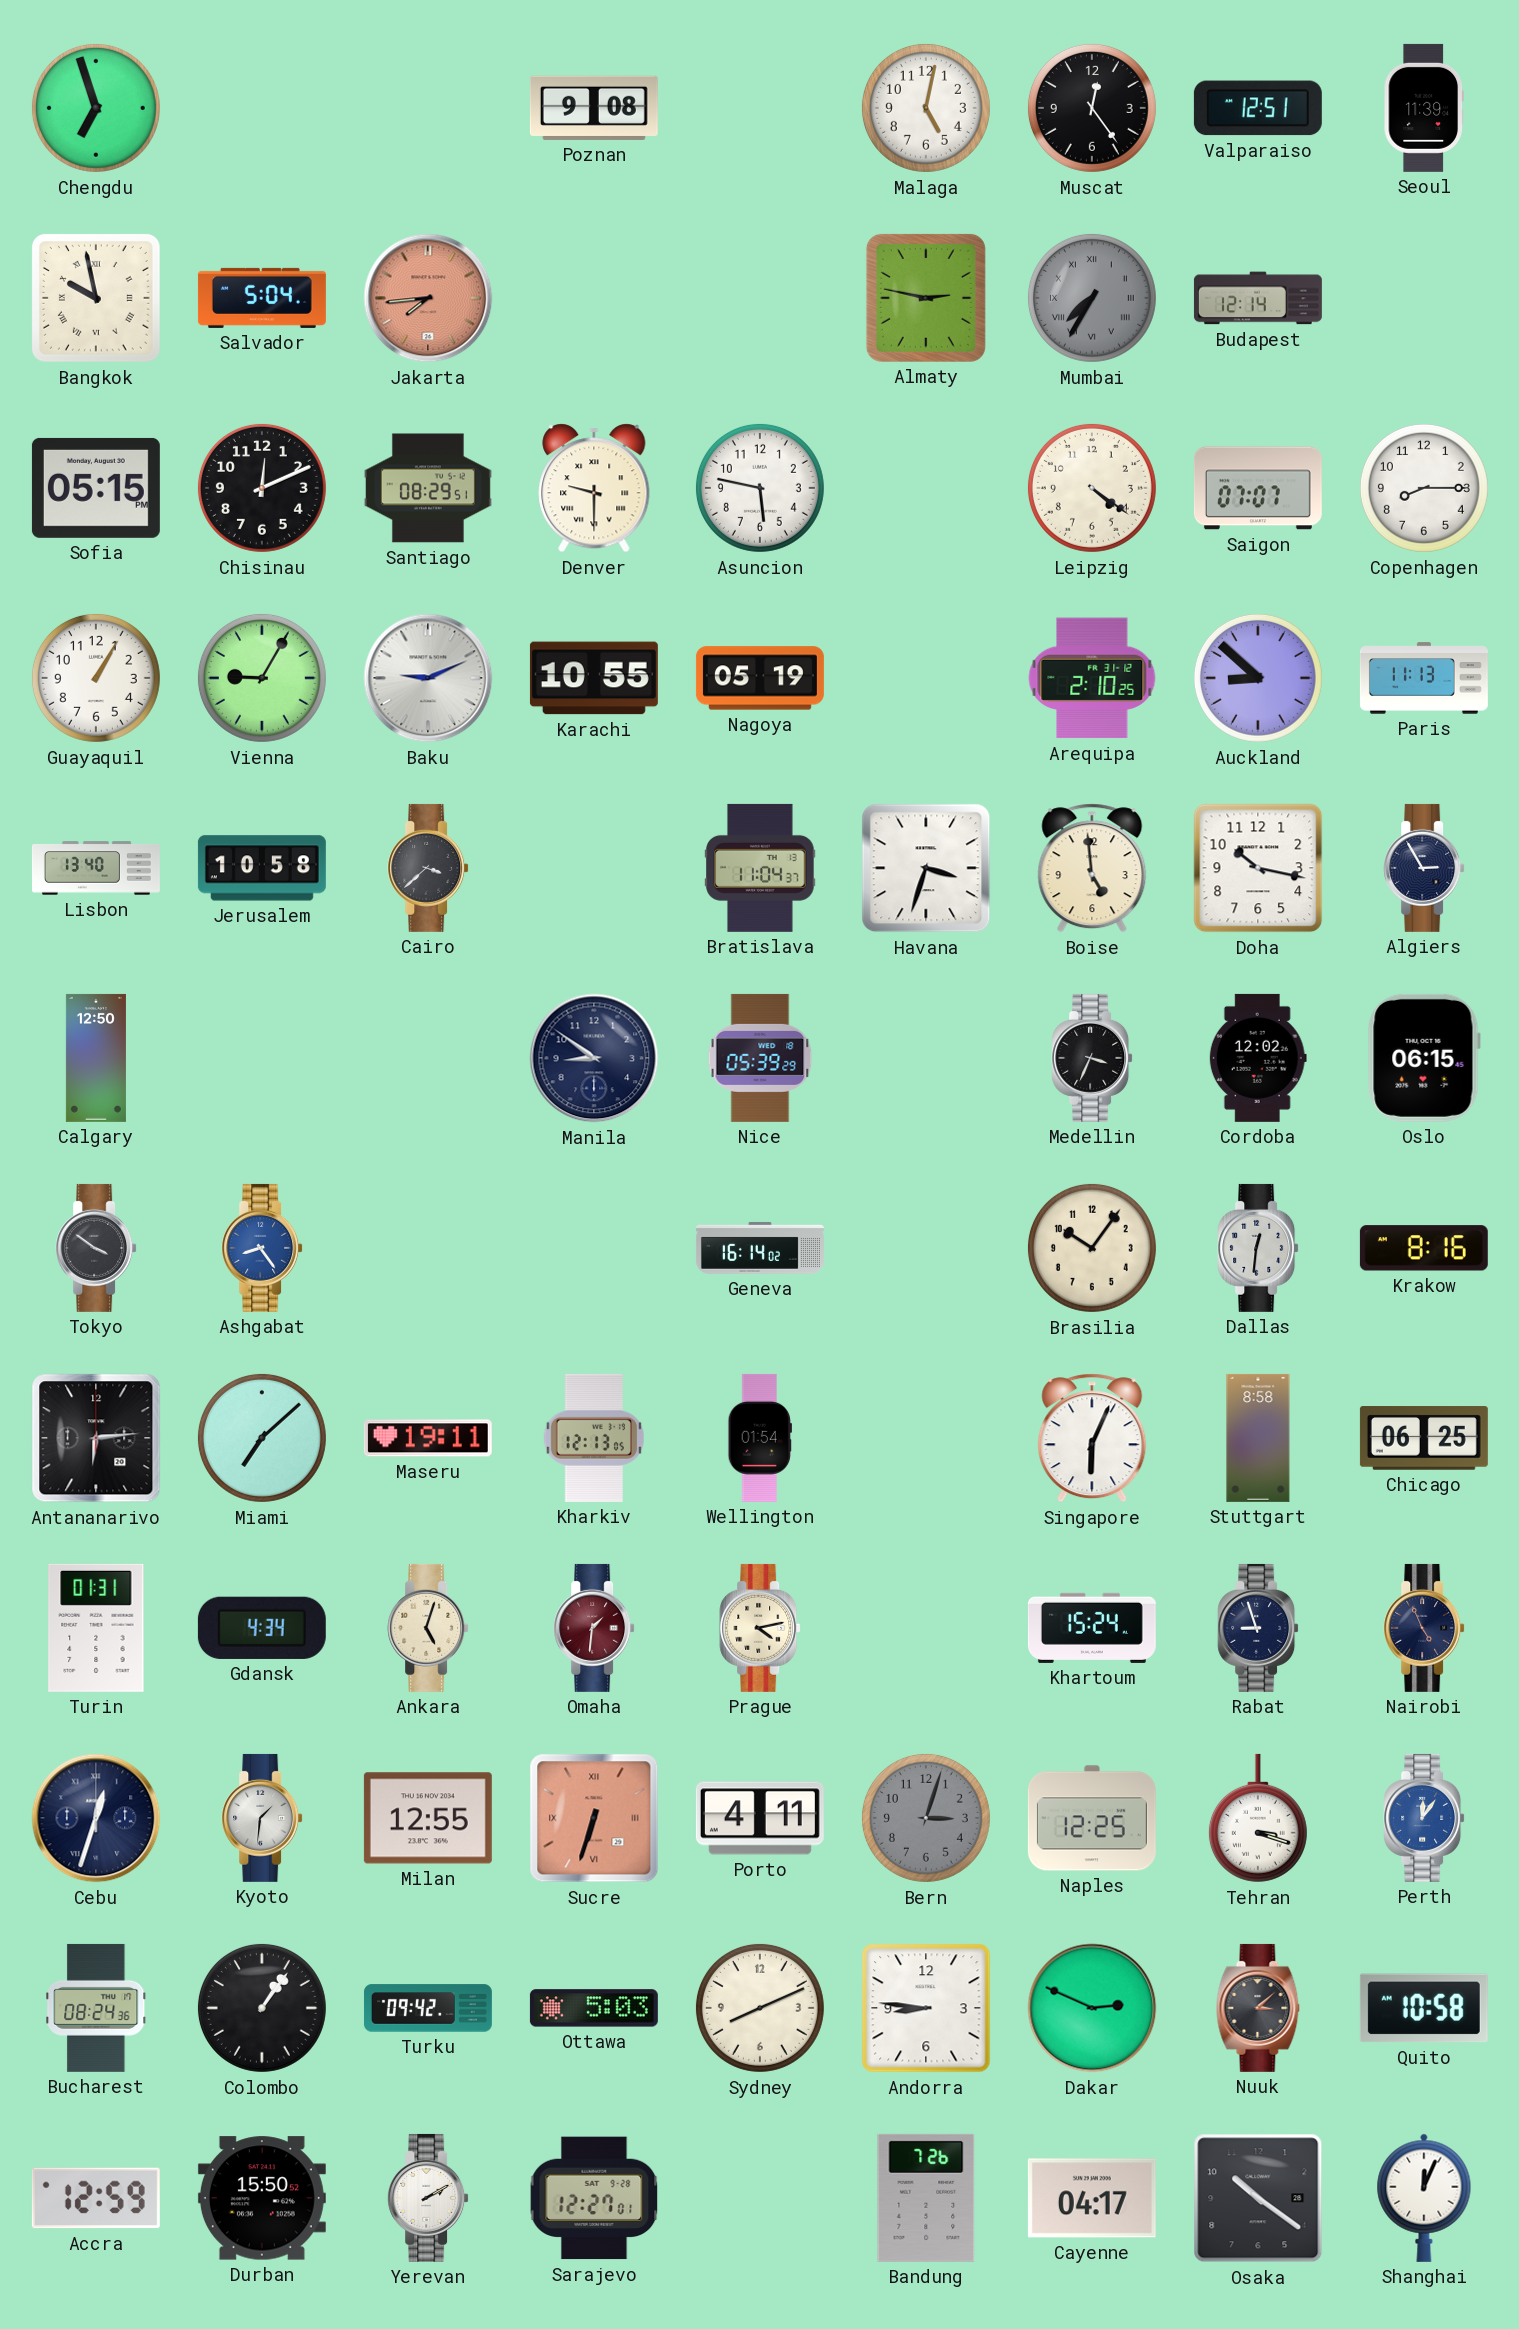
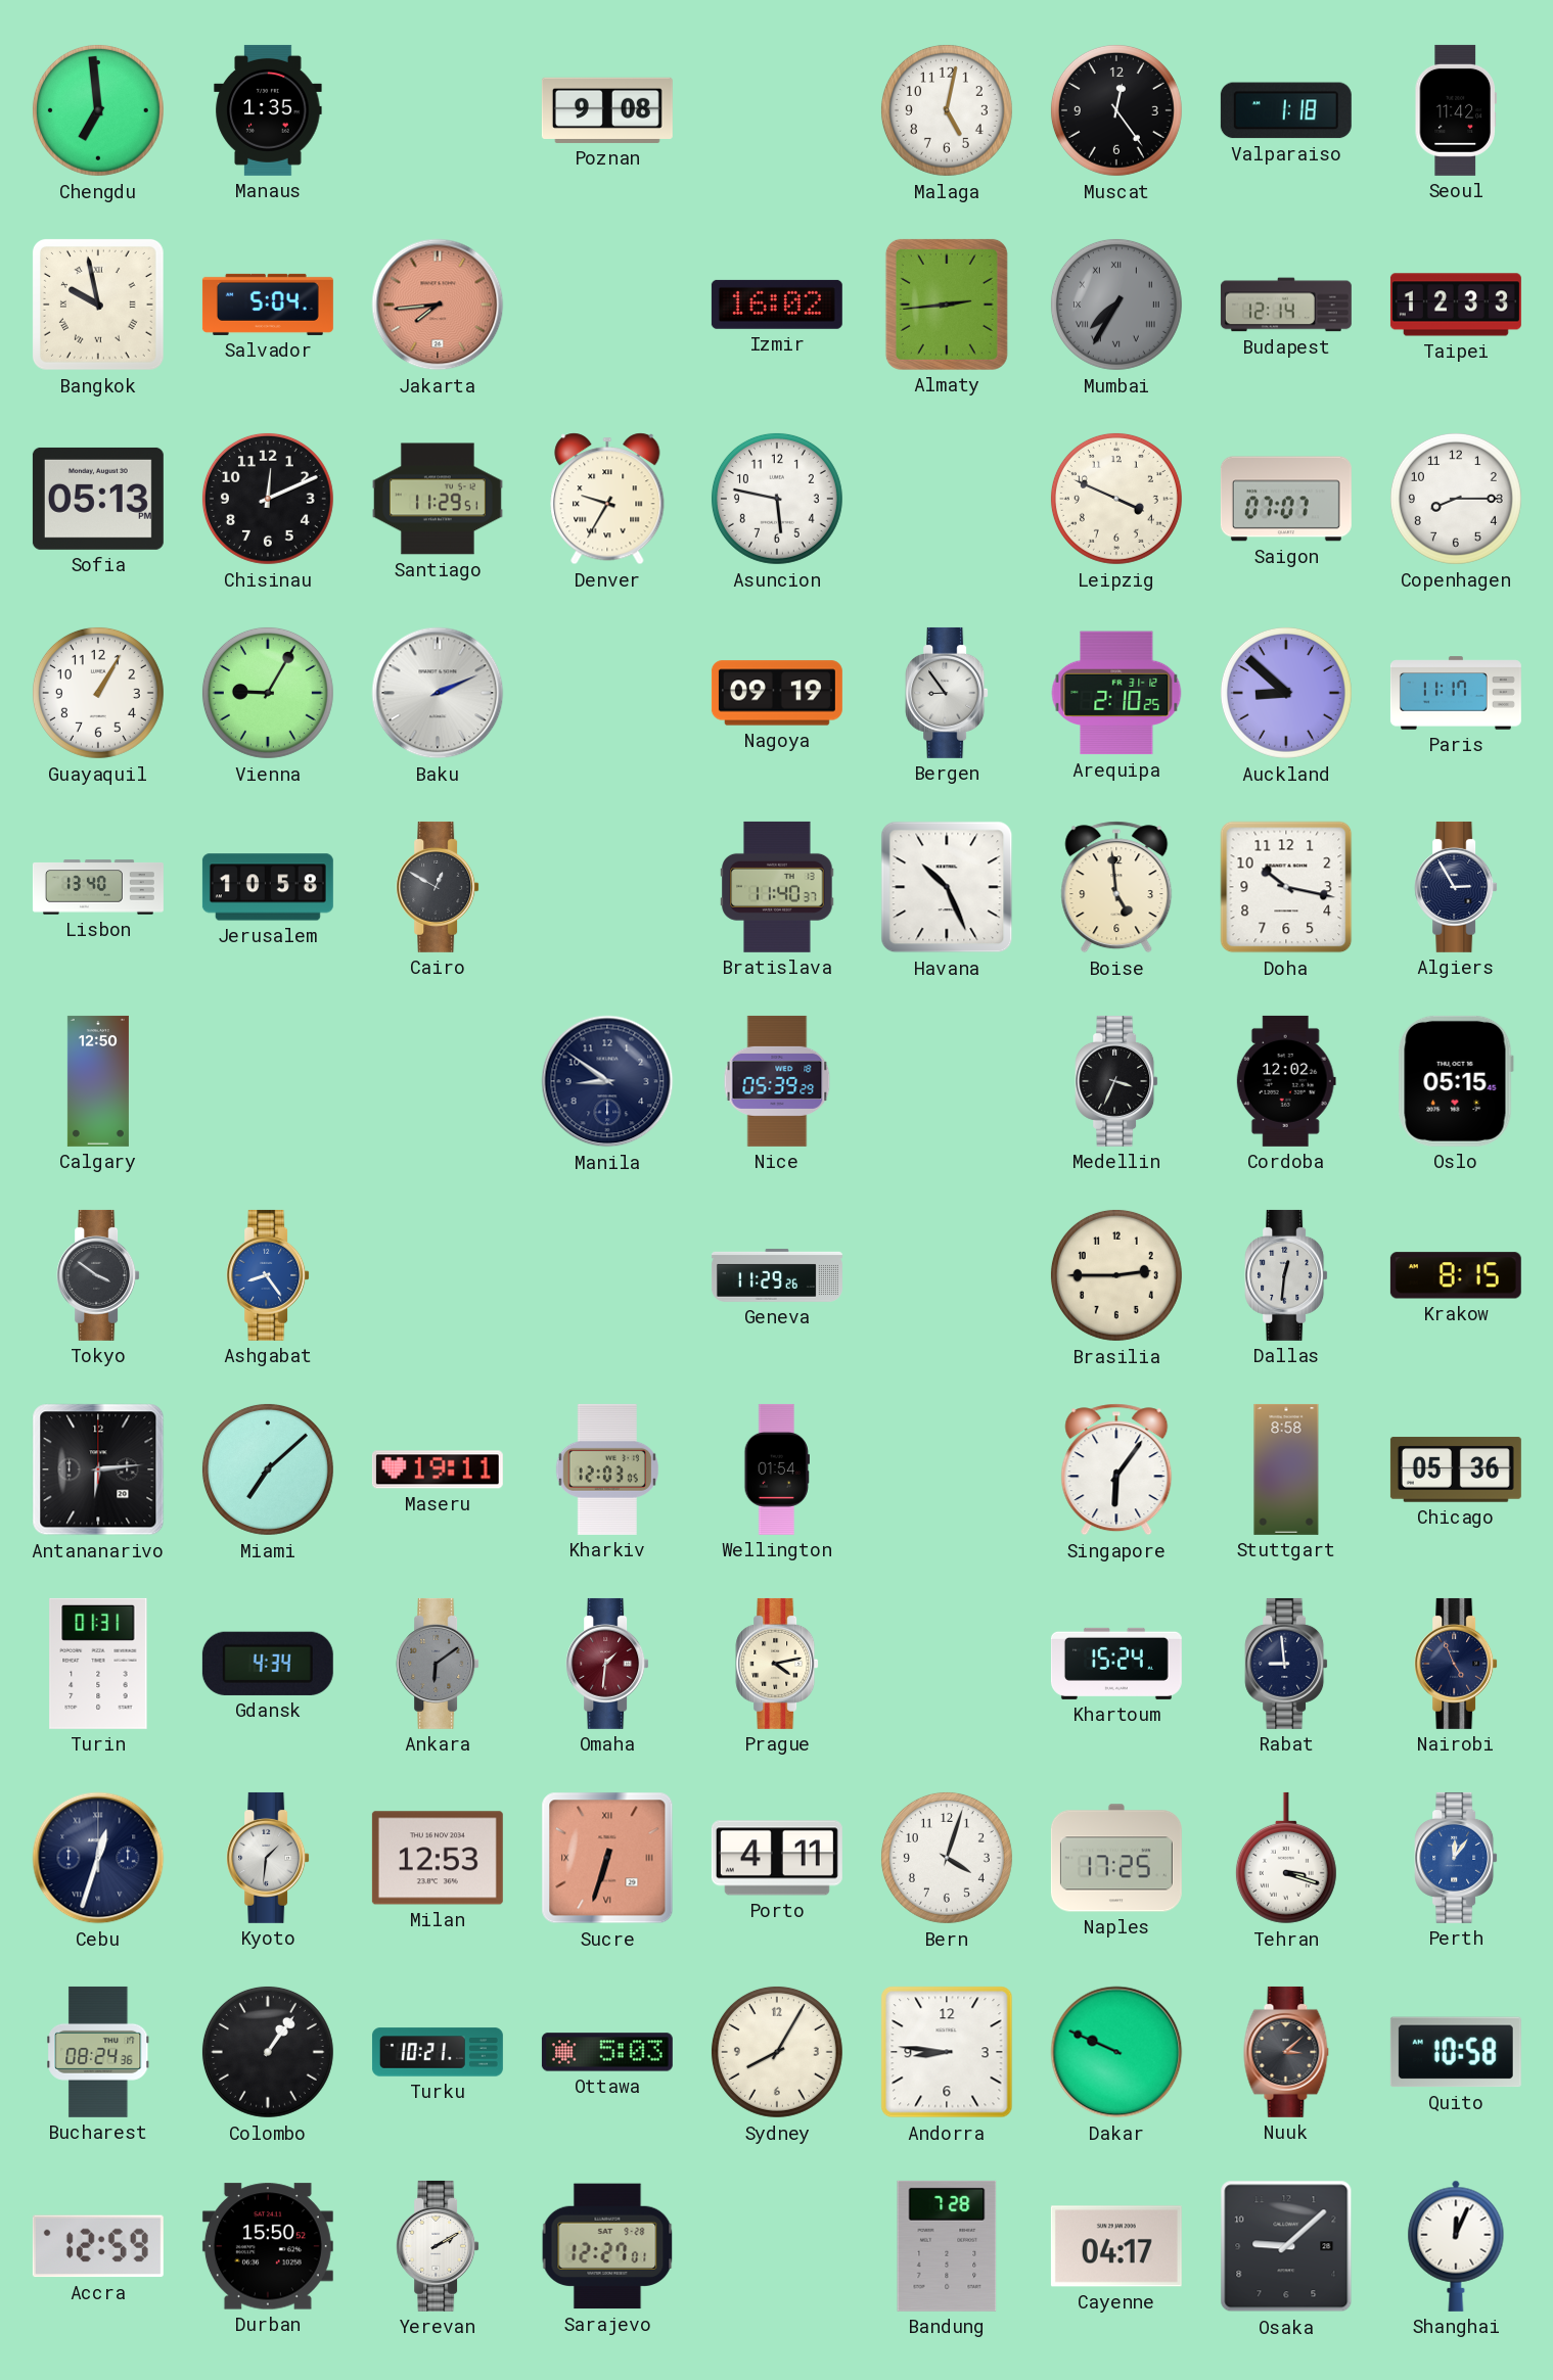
Chengdu: 6:57 -> 6:59
Manaus: none -> 1:35
Valparaiso: 12:51 -> 1:18
Seoul: 11:39 -> 11:42
Izmir: none -> 16:02
Almaty: 2:47 -> 2:44
Taipei: none -> 12:33
Sofia: 05:15 -> 05:13
Santiago: 08:29 -> 11:29
Denver: 9:30 -> 9:35
Leipzig: 4:21 -> 3:49
Baku: 9:11 -> 2:11
Karachi: 10:55 -> none
Nagoya: 05:19 -> 09:19
Bergen: none -> 8:54
Paris: 11:13 -> 11:17
Cairo: 3:38 -> 12:50
Bratislava: 11:04 -> 11:40
Havana: 3:33 -> 10:26
Oslo: 06:15 -> 05:15
Geneva: 16:14 -> 11:29
Brasilia: 10:06 -> 2:45
Krakow: 8:16 -> 8:15
Kharkiv: 12:13 -> 12:03
Singapore: 6:04 -> 6:06
Chicago: 06:25 -> 05:36
Ankara: 5:03 -> 6:09
Ankara dial: cream -> grey
Rabat: 8:57 -> 8:59
Milan: 12:55 -> 12:53
Bern: 3:03 -> 4:03
Bern dial: grey -> white
Naples: 12:25 -> 17:25
Turku: 09:42 -> 10:21
Sydney: 8:11 -> 8:05
Dakar: 2:49 -> 9:49
Bandung: 7:26 -> 7:28
Osaka: 10:21 -> 9:08
